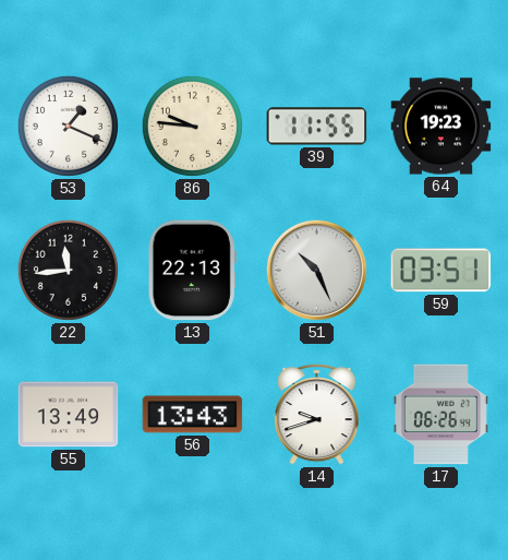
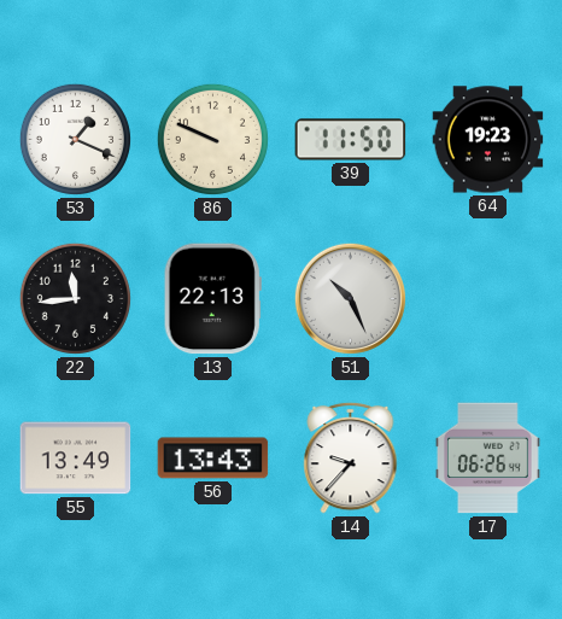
86: 9:46 -> 9:49
39: 11:55 -> 11:50
59: 03:51 -> none
14: 9:42 -> 9:37
